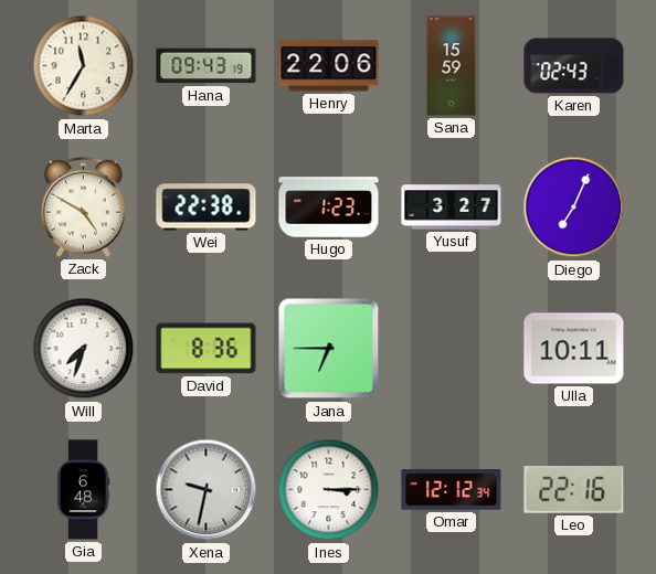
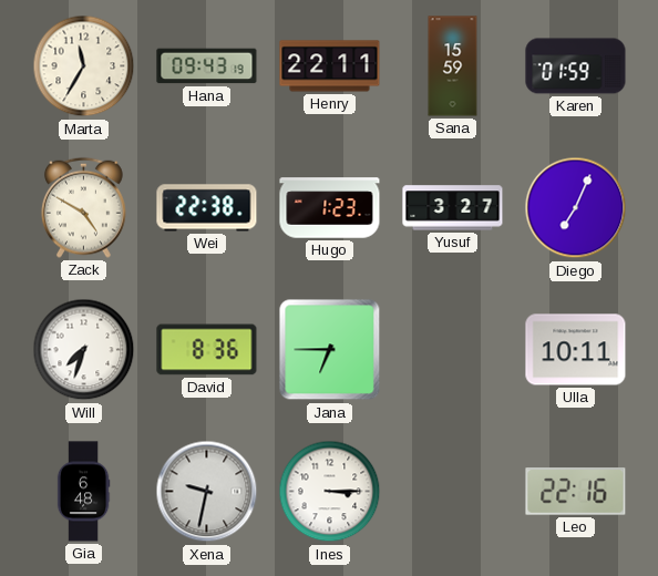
Henry: 22:06 -> 22:11
Karen: 02:43 -> 01:59
Omar: 12:12 -> none
